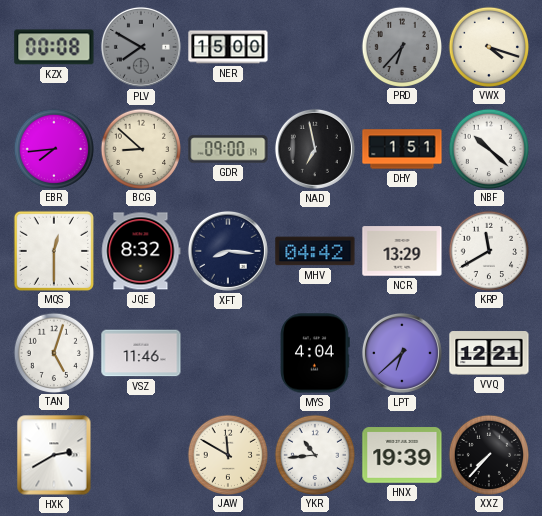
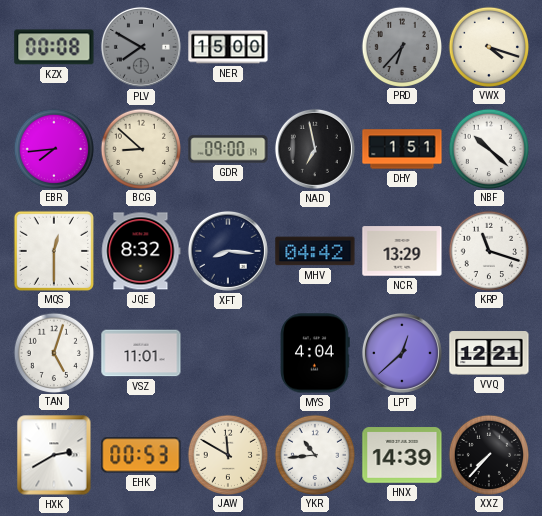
KRP: 11:40 -> 11:18
VSZ: 11:46 -> 11:01
LPT: 6:38 -> 12:38
EHK: none -> 00:53
HNX: 19:39 -> 14:39
